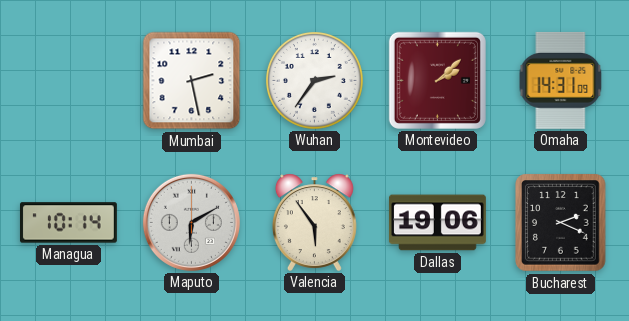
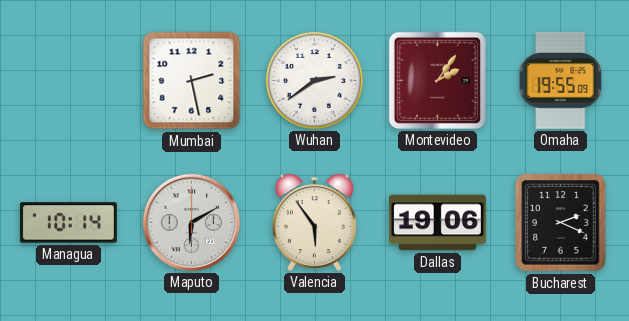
Wuhan: 2:36 -> 2:39
Montevideo: 2:08 -> 2:06
Omaha: 14:31 -> 19:55
